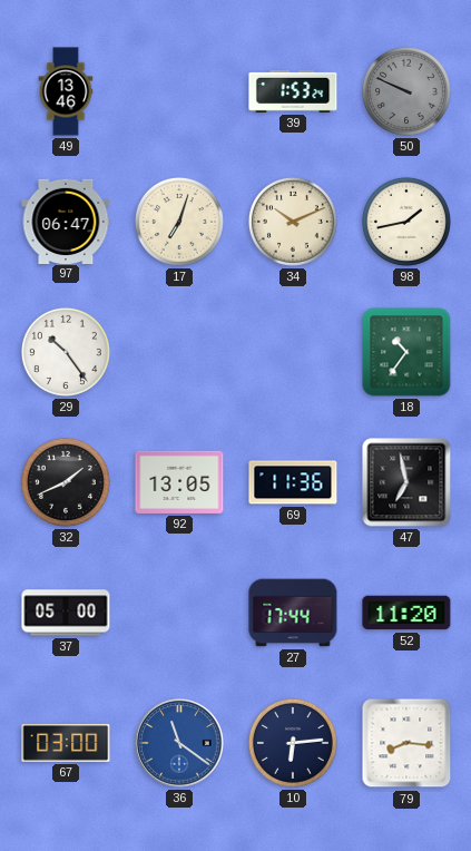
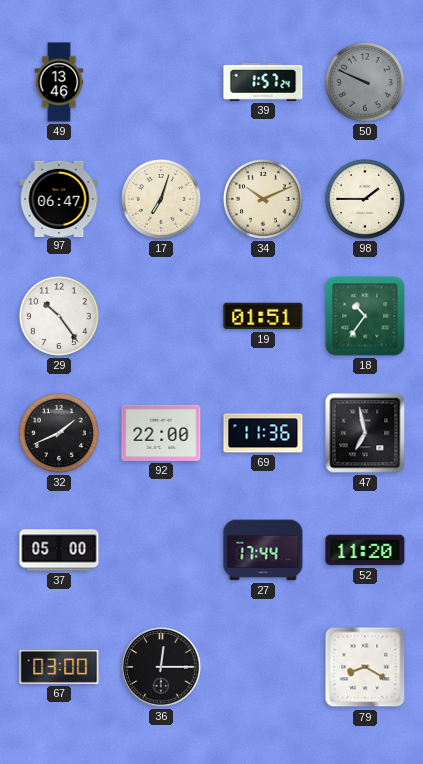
39: 1:53 -> 1:57
98: 1:43 -> 1:45
19: none -> 01:51
92: 13:05 -> 22:00
36: 11:21 -> 12:15
36 dial: blue -> black
10: 6:14 -> none
79: 8:16 -> 8:20
